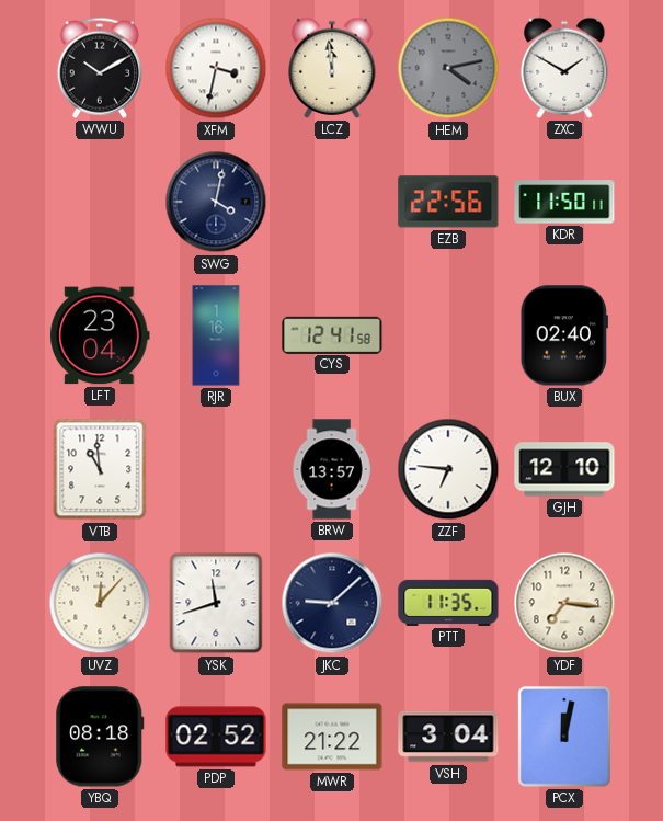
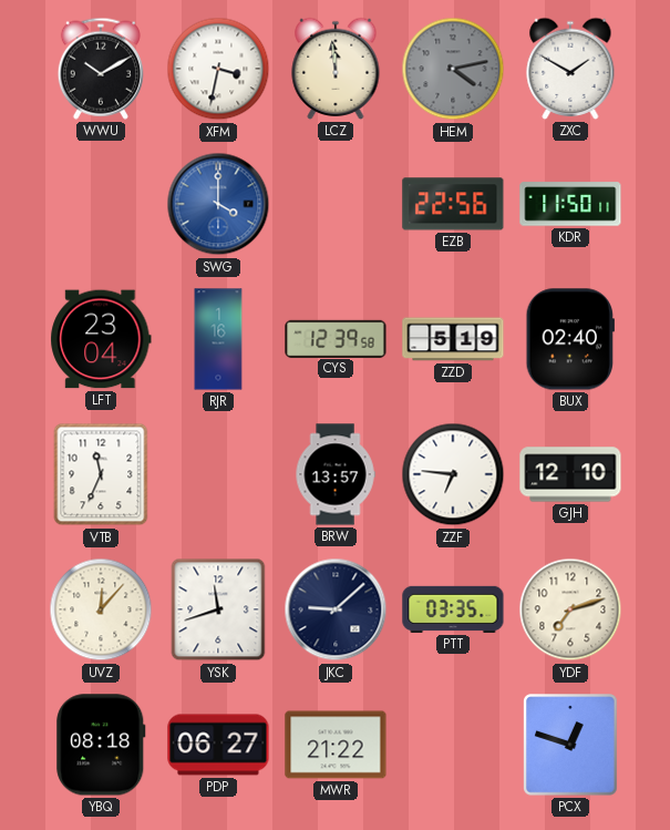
SWG: 4:02 -> 4:00
SWG dial: navy -> blue
CYS: 12:41 -> 12:39
ZZD: none -> 5:19
VTB: 10:59 -> 11:34
PTT: 11:35 -> 03:35
YDF: 7:16 -> 7:12
PDP: 02:52 -> 06:27
VSH: 3:04 -> none
PCX: 12:02 -> 12:48
